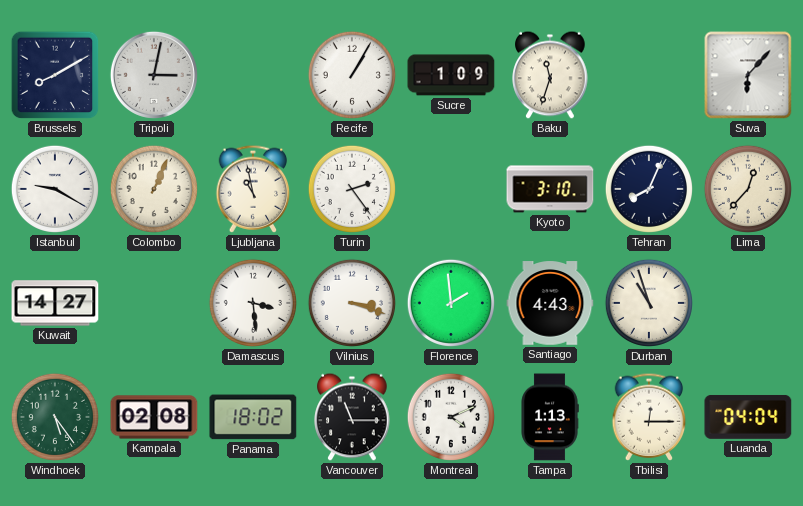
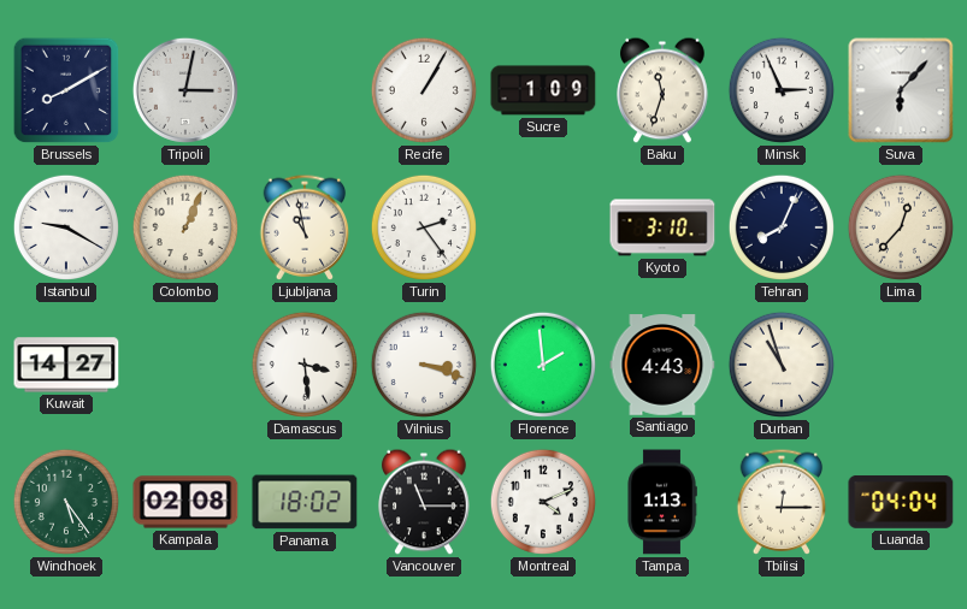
Minsk: none -> 2:56
